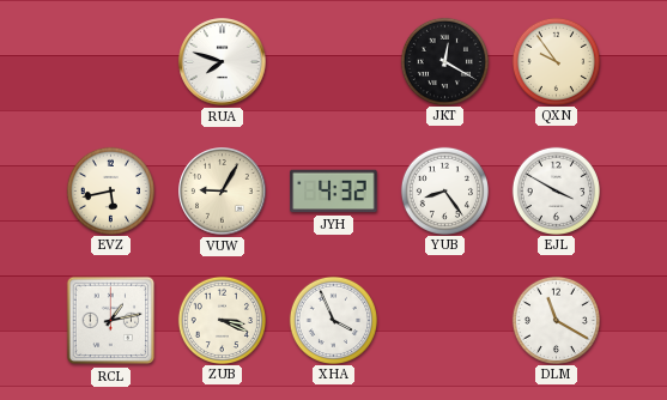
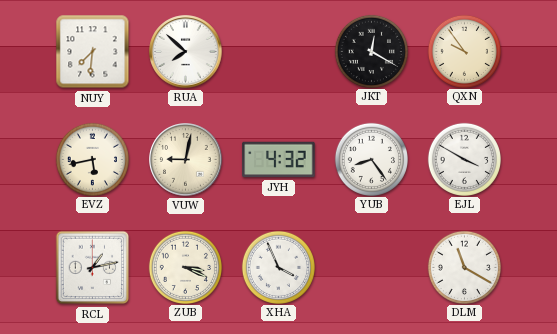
NUY: none -> 7:31
RUA: 7:48 -> 7:52
VUW: 9:05 -> 9:02
